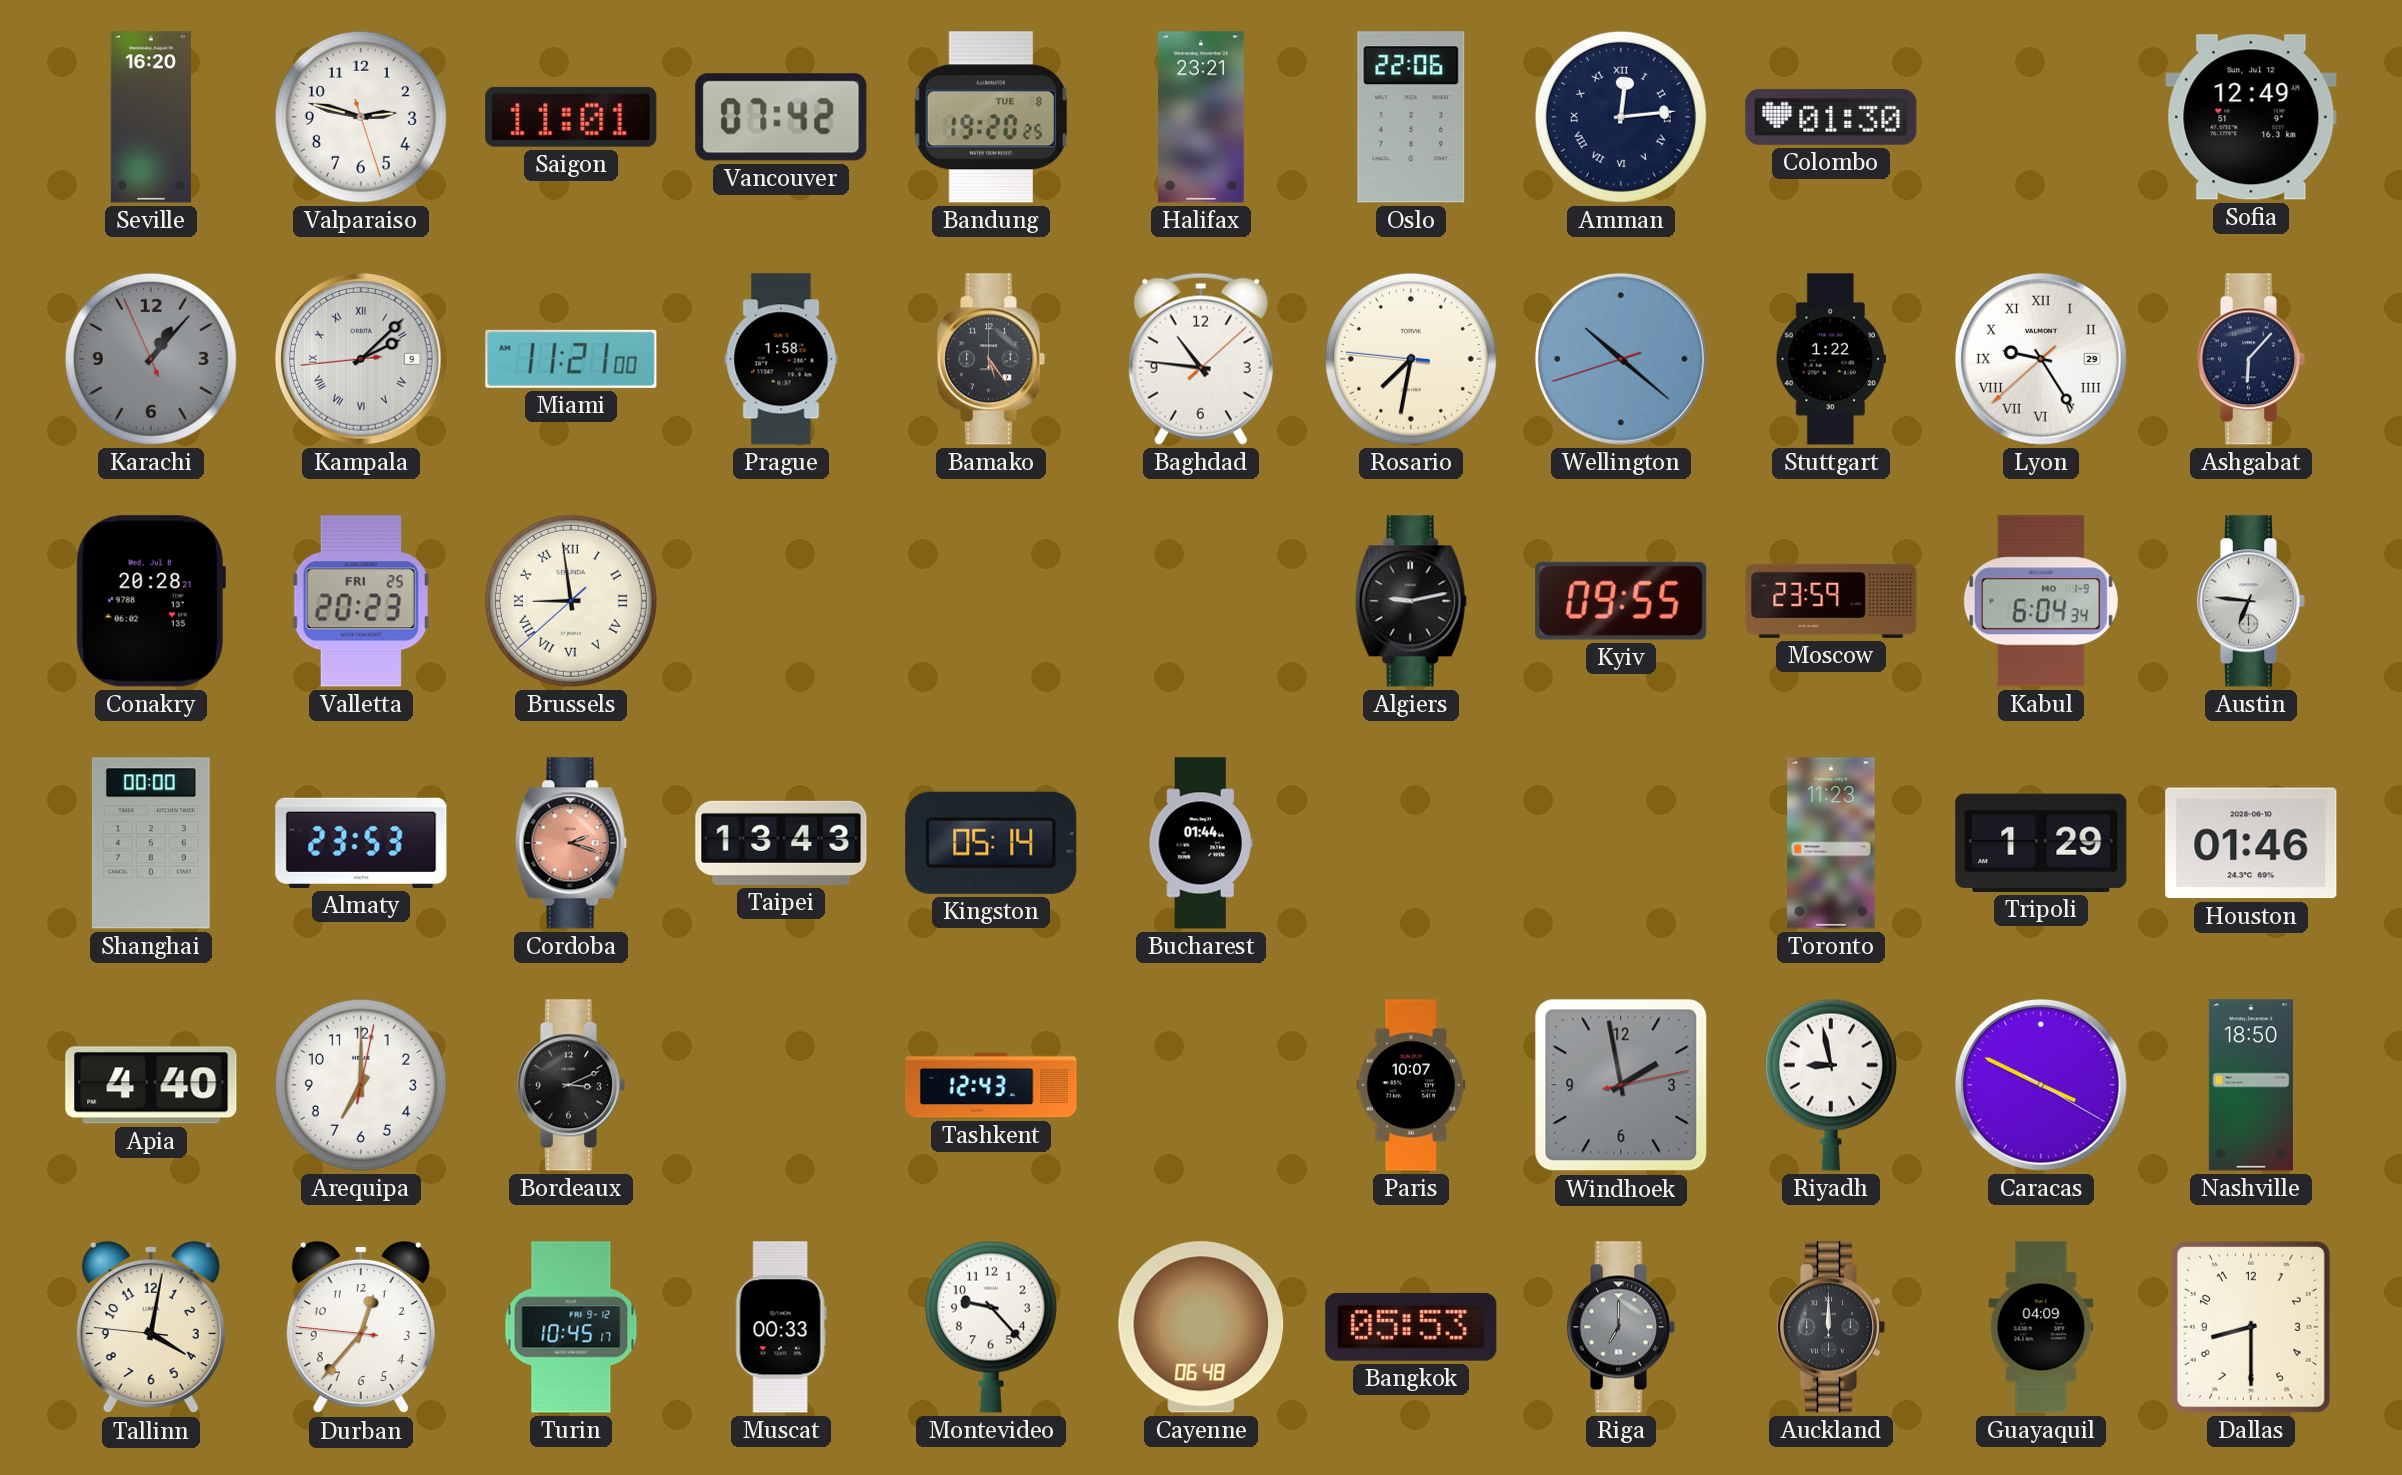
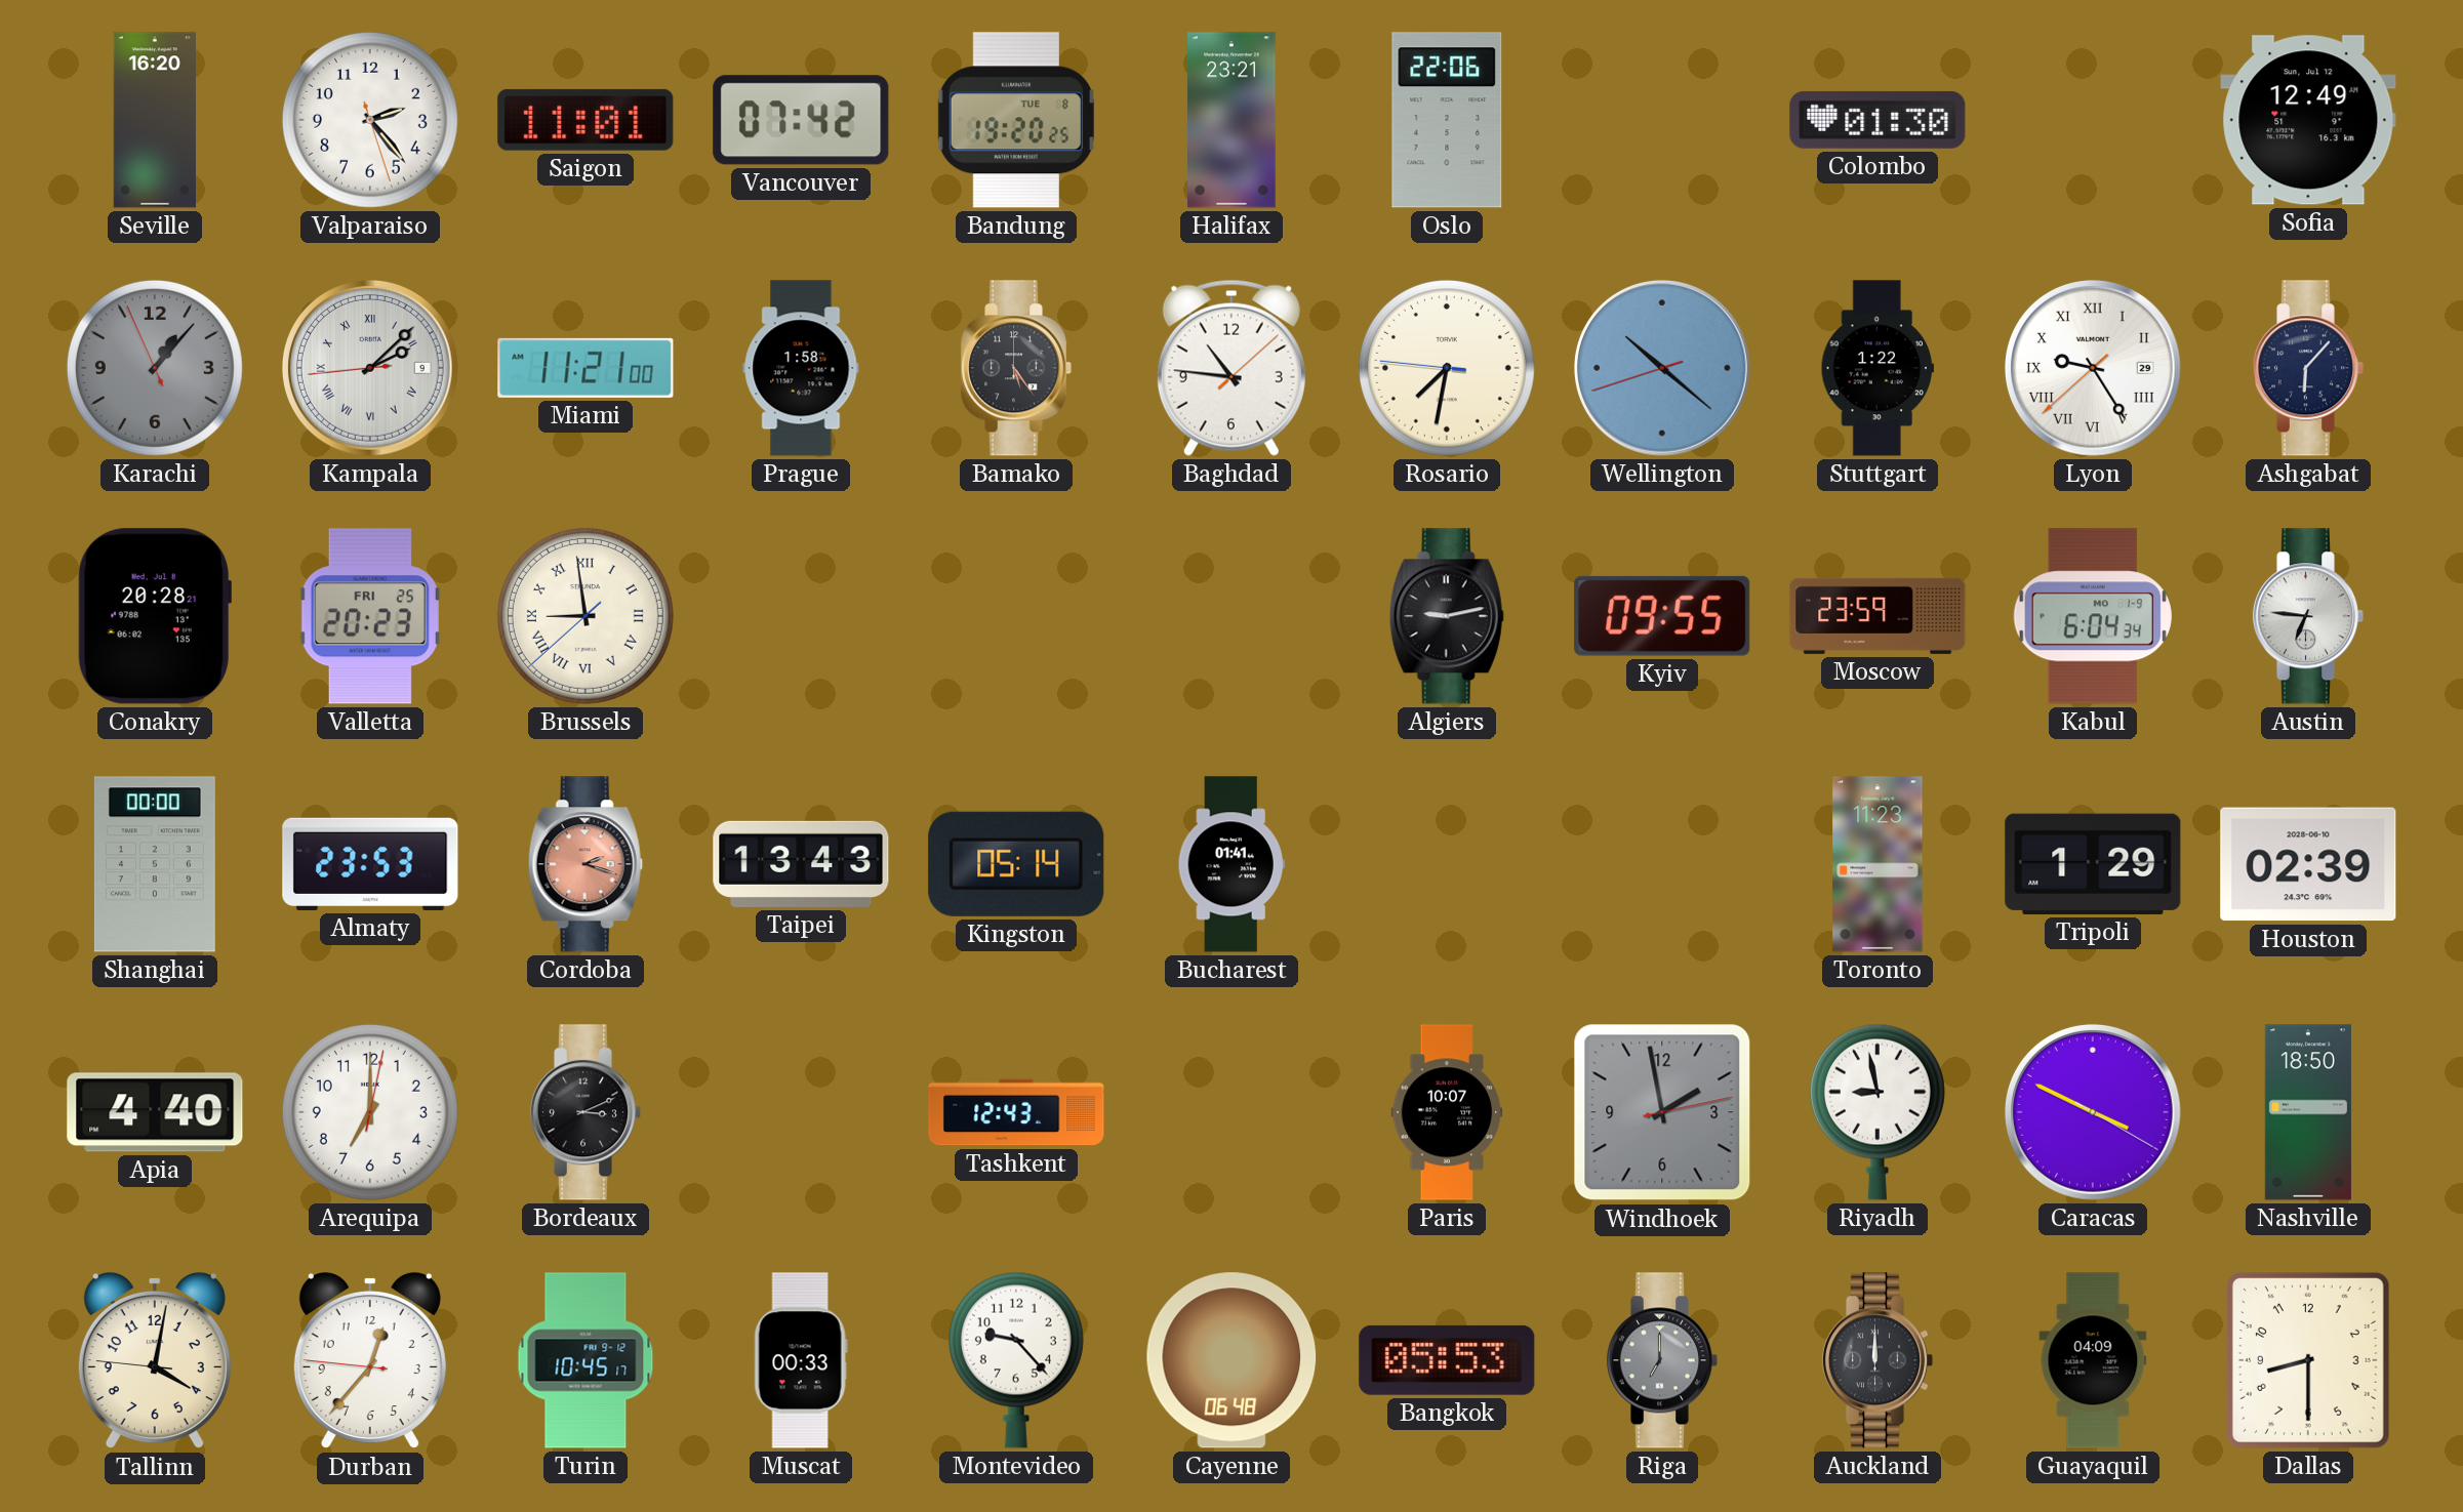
Valparaiso: 2:47 -> 2:23
Amman: 12:14 -> none
Bucharest: 01:44 -> 01:41
Houston: 01:46 -> 02:39
